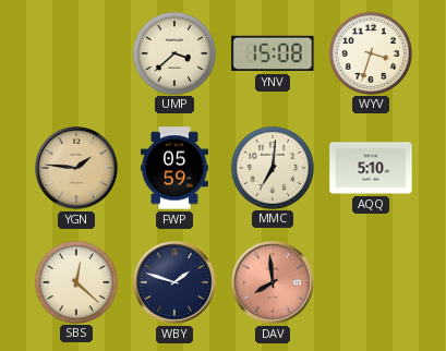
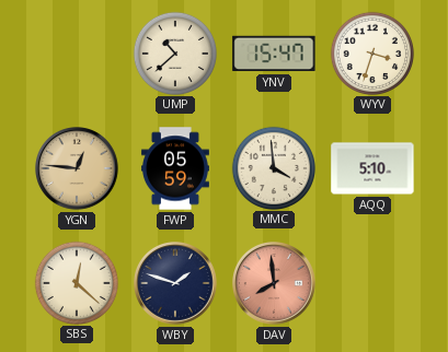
UMP: 3:38 -> 10:38
YNV: 15:08 -> 15:47
YGN: 1:46 -> 12:46
MMC: 7:01 -> 3:59
